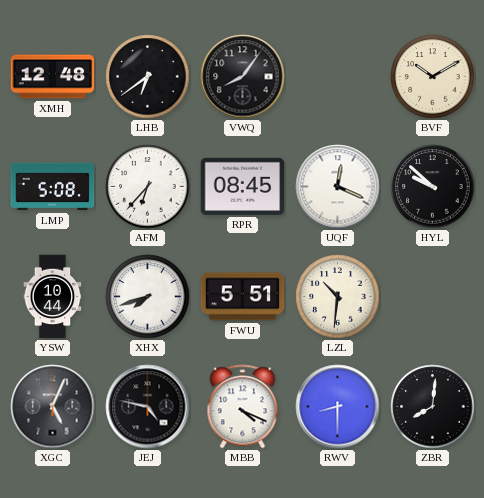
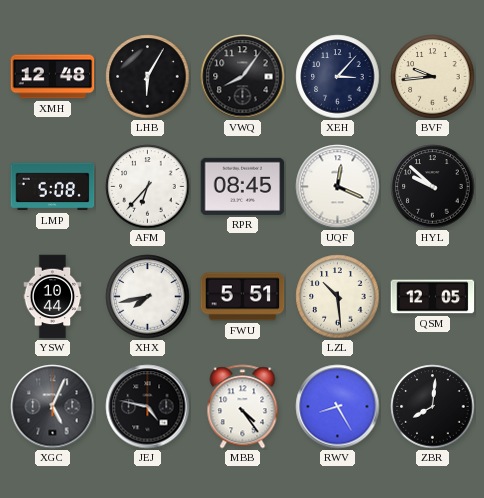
LHB: 6:39 -> 6:05
XEH: none -> 3:07
BVF: 10:10 -> 9:44
XHX: 7:42 -> 7:43
LZL: 10:31 -> 10:29
QSM: none -> 12:05
MBB: 4:19 -> 4:24
RWV: 8:30 -> 8:25
